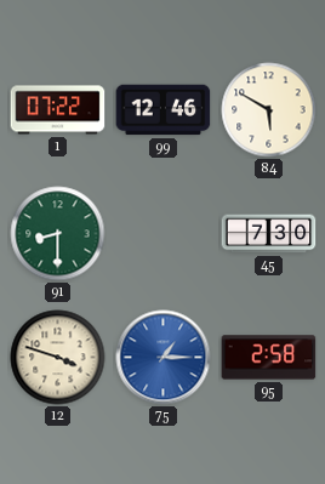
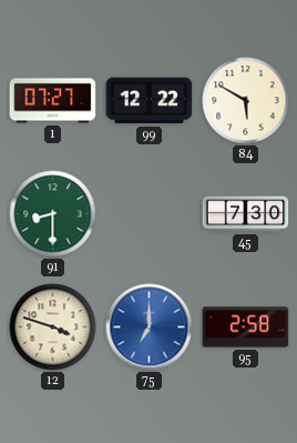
1: 07:22 -> 07:27
99: 12:46 -> 12:22
75: 1:15 -> 7:00
